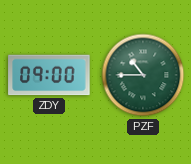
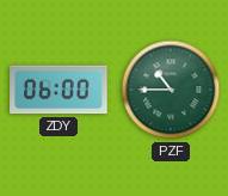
ZDY: 09:00 -> 06:00
